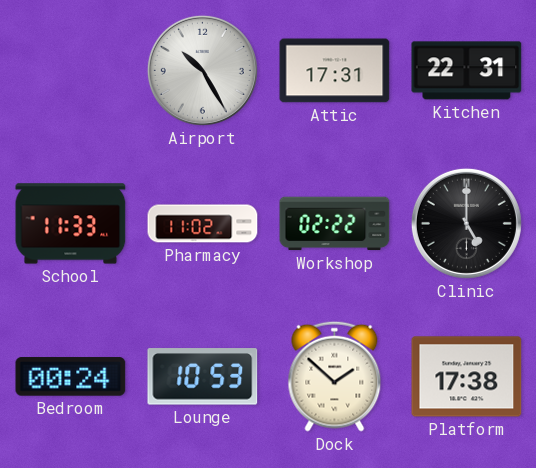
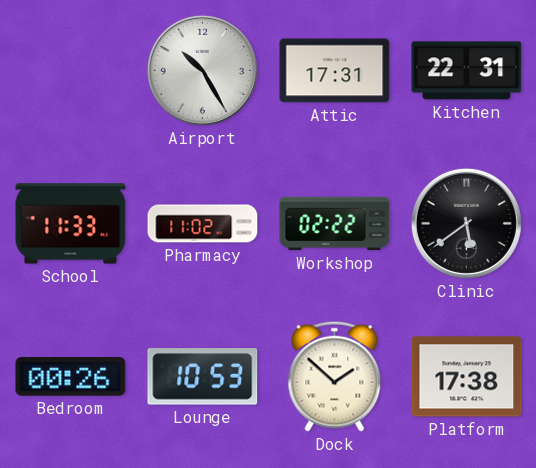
Clinic: 5:00 -> 5:39
Bedroom: 00:24 -> 00:26
